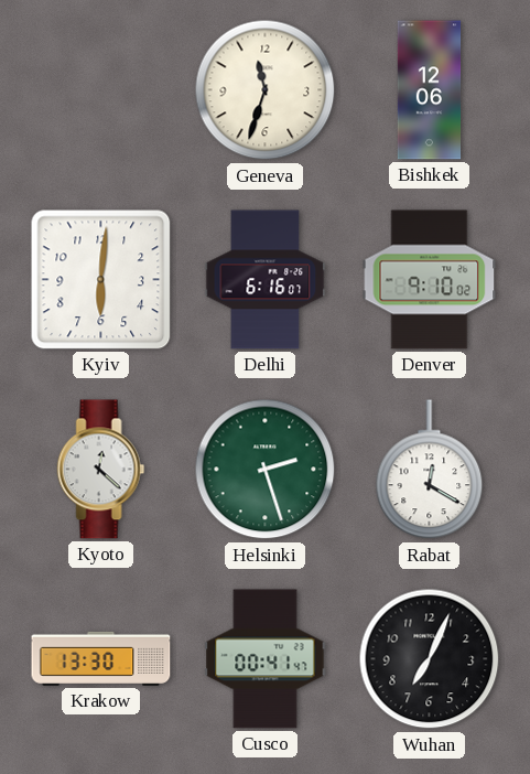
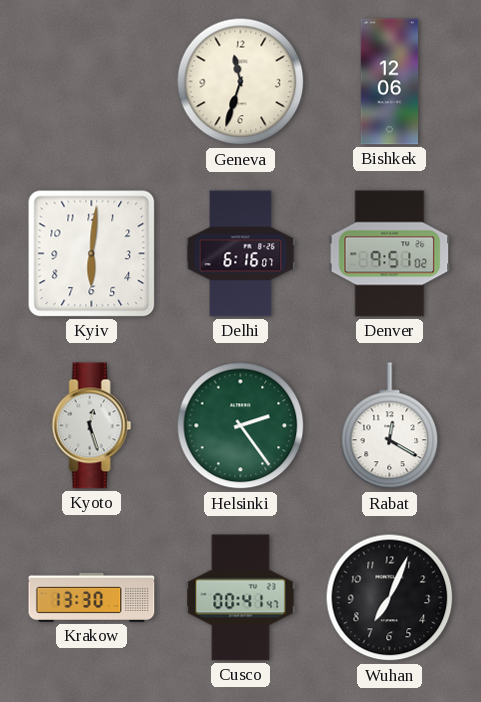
Denver: 9:10 -> 9:51
Kyoto: 12:22 -> 12:27
Helsinki: 2:27 -> 2:24
